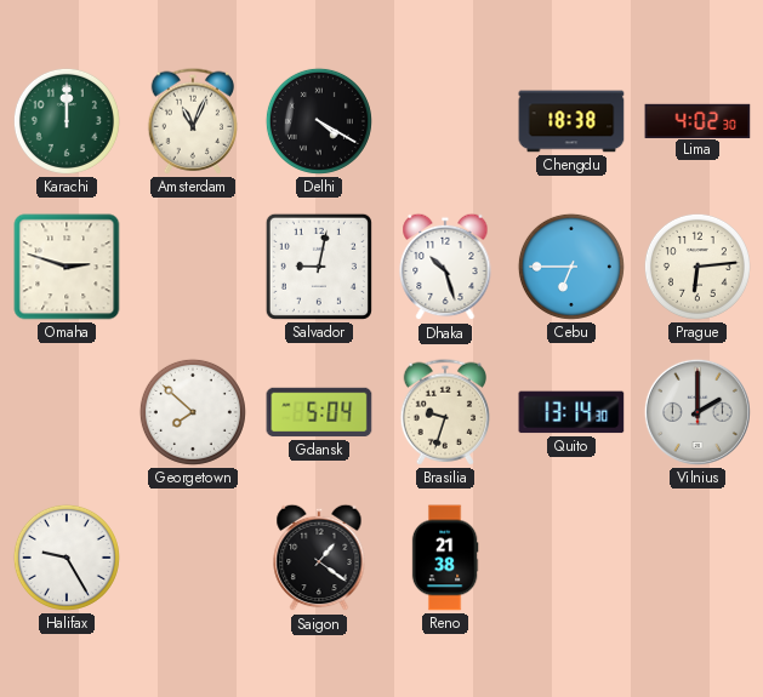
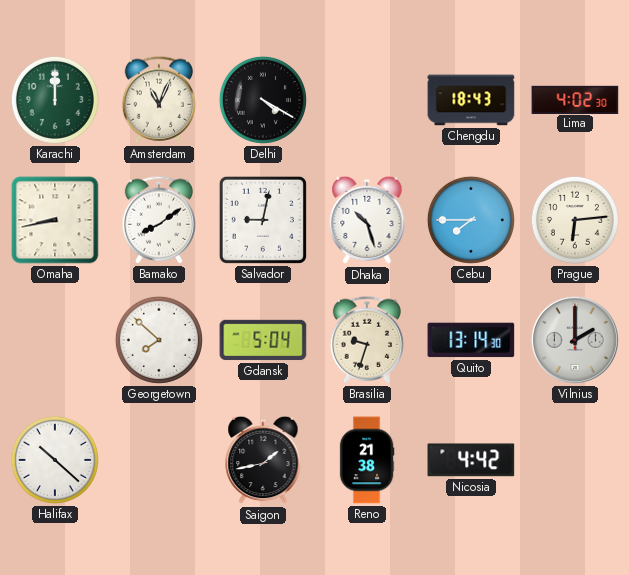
Chengdu: 18:38 -> 18:43
Omaha: 2:48 -> 8:43
Bamako: none -> 8:09
Cebu: 6:45 -> 7:45
Halifax: 9:25 -> 10:22
Saigon: 1:21 -> 1:43
Nicosia: none -> 4:42
